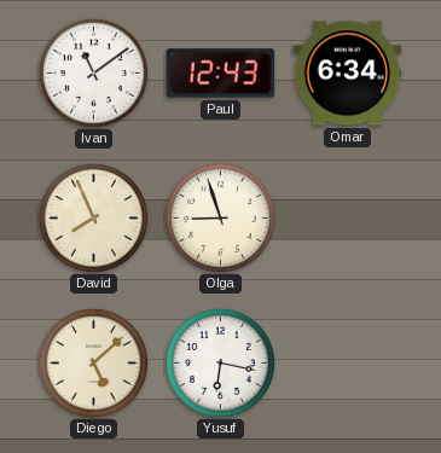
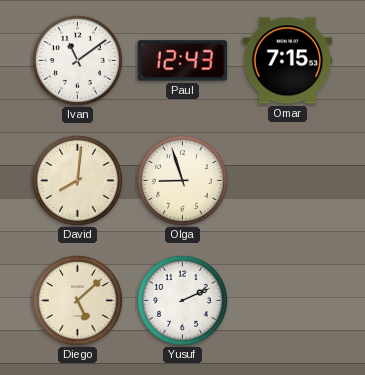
Omar: 6:34 -> 7:15
David: 7:56 -> 8:01
Yusuf: 6:17 -> 2:11
